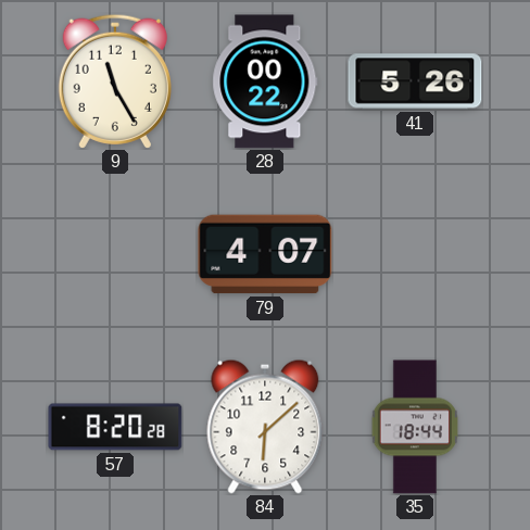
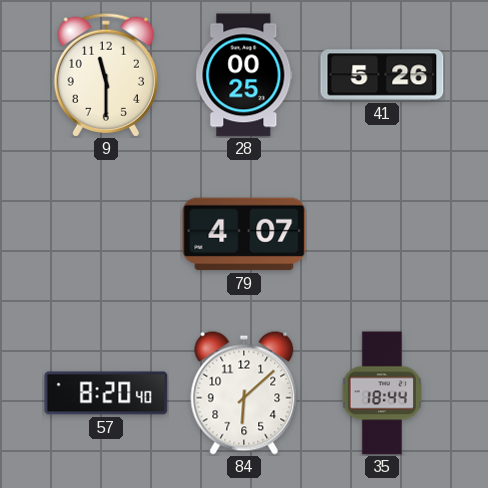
9: 11:25 -> 11:30
28: 00:22 -> 00:25
57: 8:20:28 -> 8:20:40
